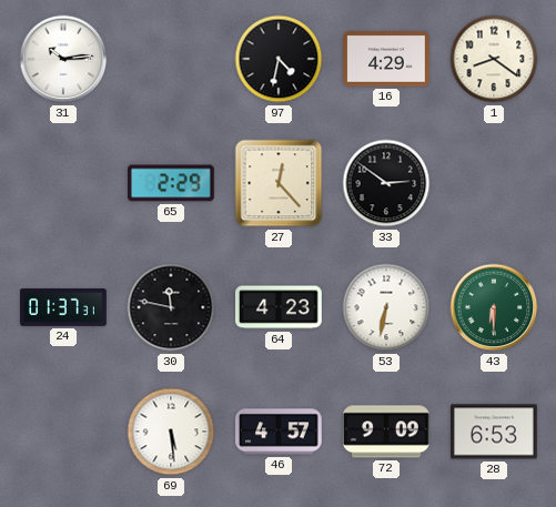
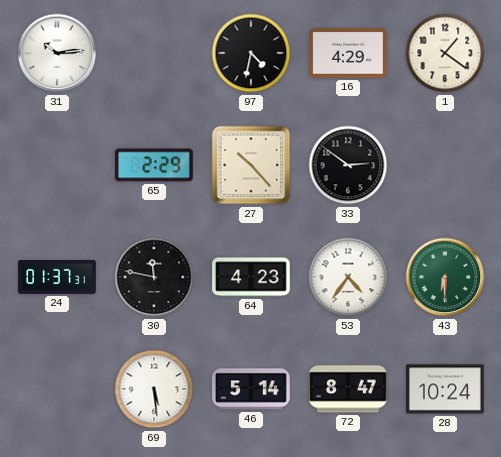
1: 8:21 -> 1:21
27: 12:23 -> 10:23
53: 6:32 -> 4:36
46: 4:57 -> 5:14
72: 9:09 -> 8:47
28: 6:53 -> 10:24
